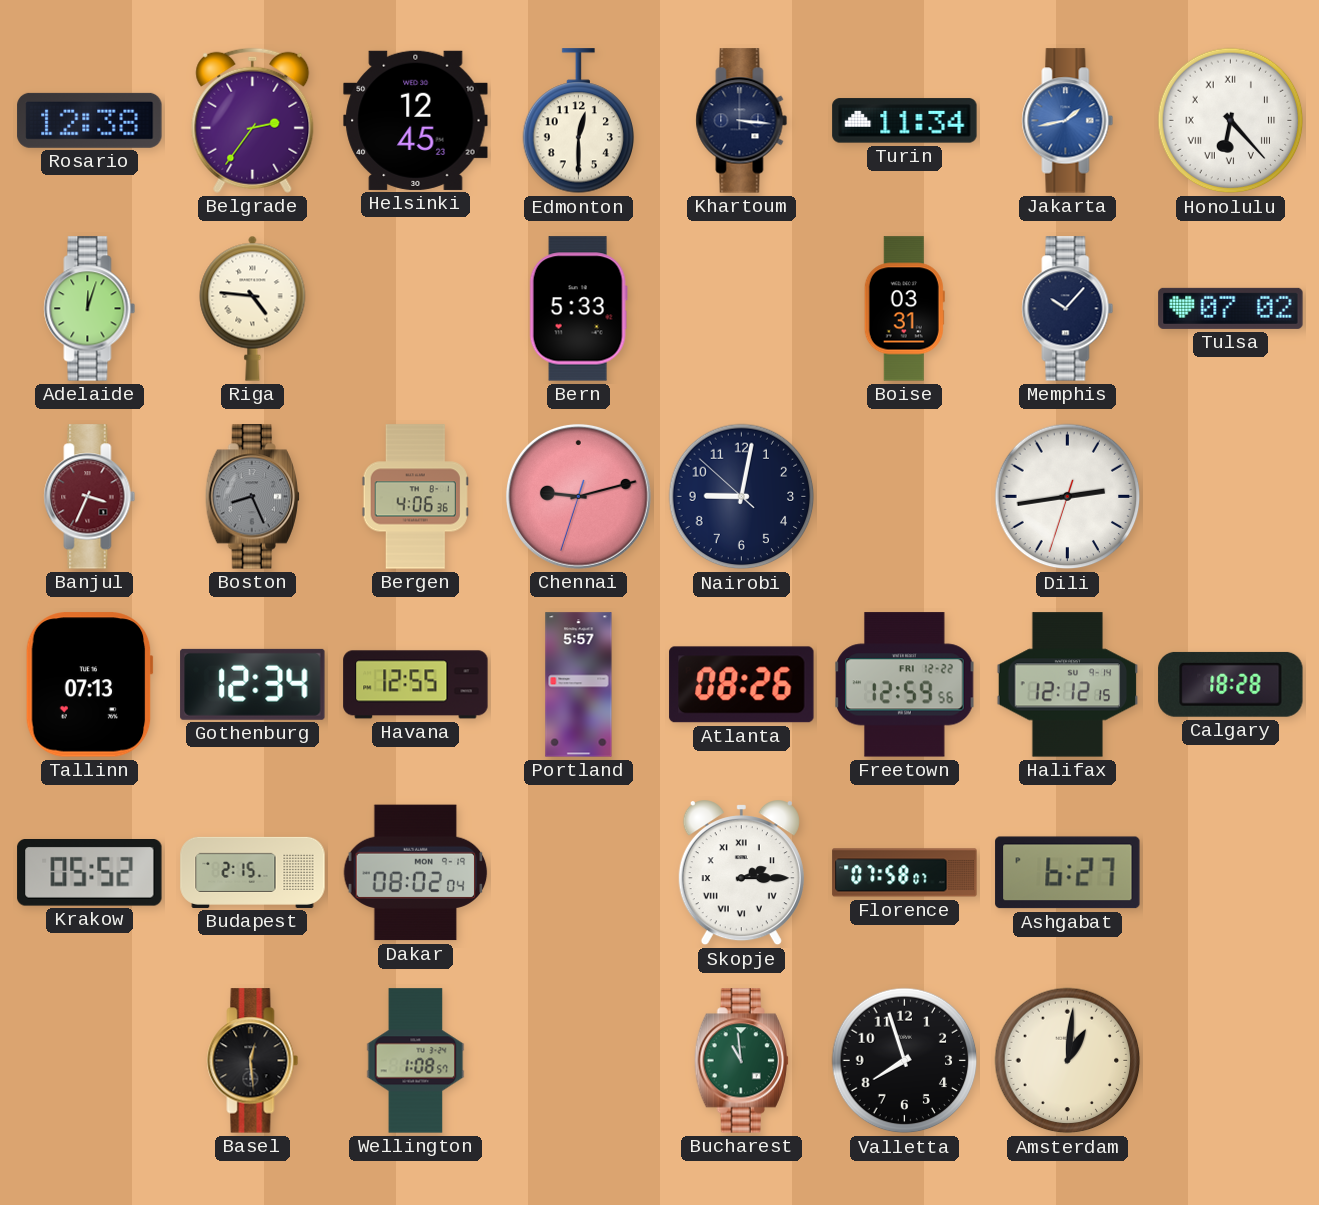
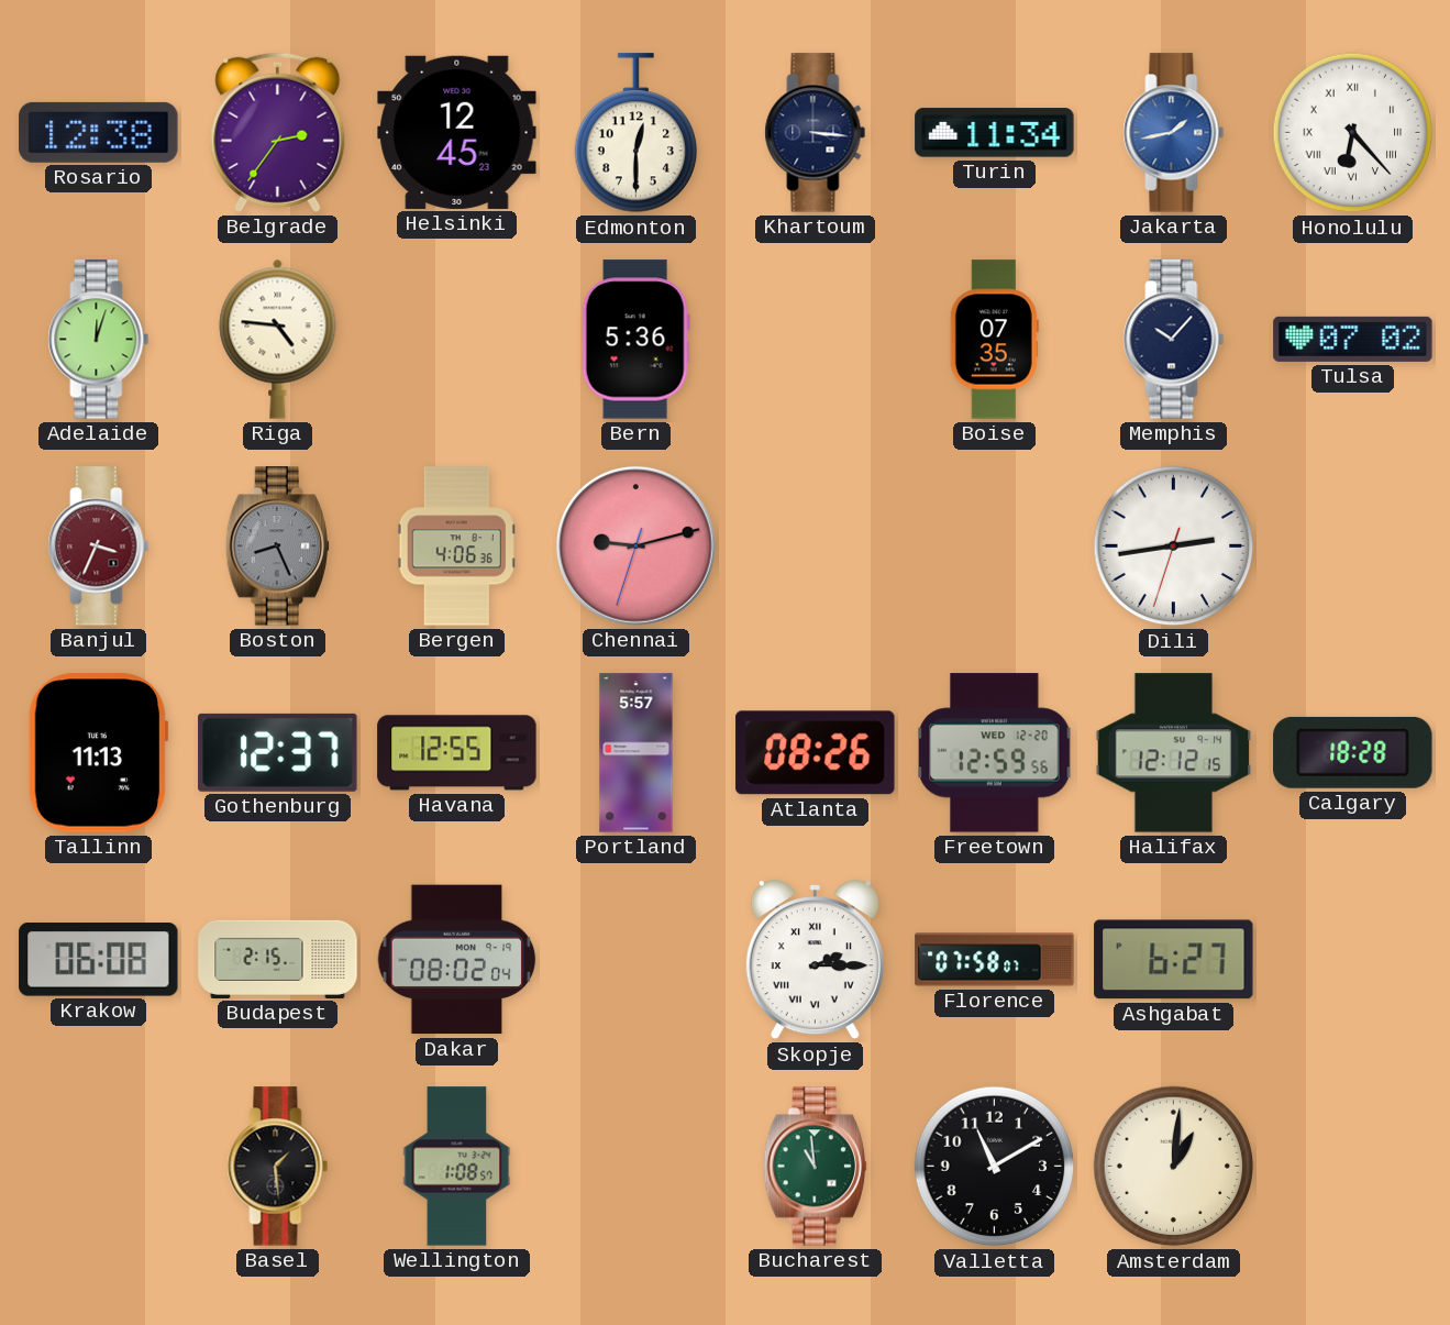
Bern: 5:33 -> 5:36
Boise: 03:31 -> 07:35
Nairobi: 9:01 -> none
Tallinn: 07:13 -> 11:13
Gothenburg: 12:34 -> 12:37
Freetown date: FRI 12-22 -> WED 12-20
Krakow: 05:52 -> 06:08
Basel: 12:29 -> 1:29
Valletta: 7:57 -> 11:10
